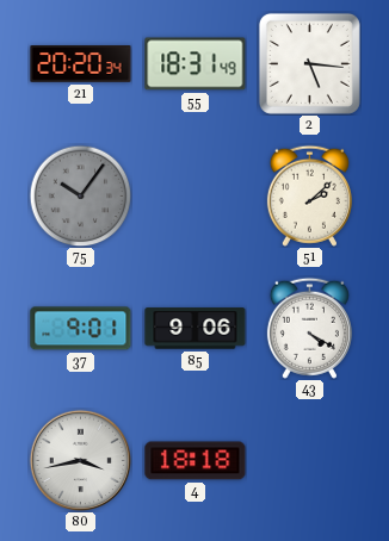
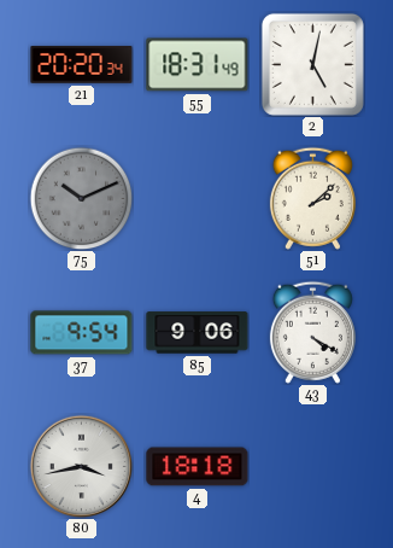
2: 5:16 -> 5:02
75: 10:06 -> 10:11
37: 9:01 -> 9:54
